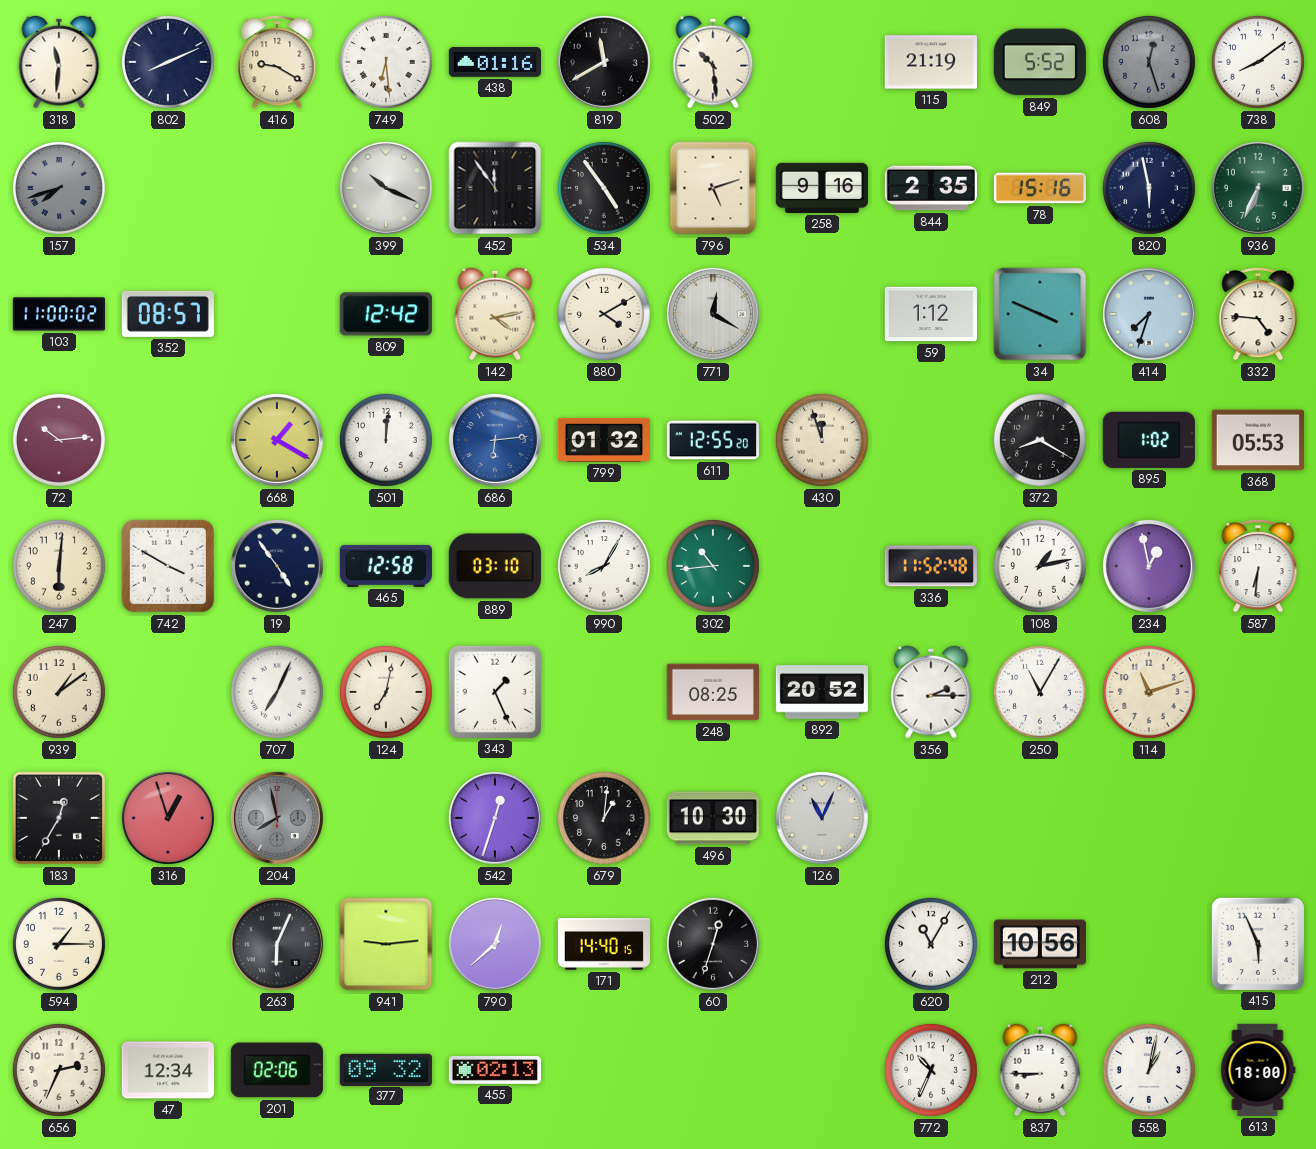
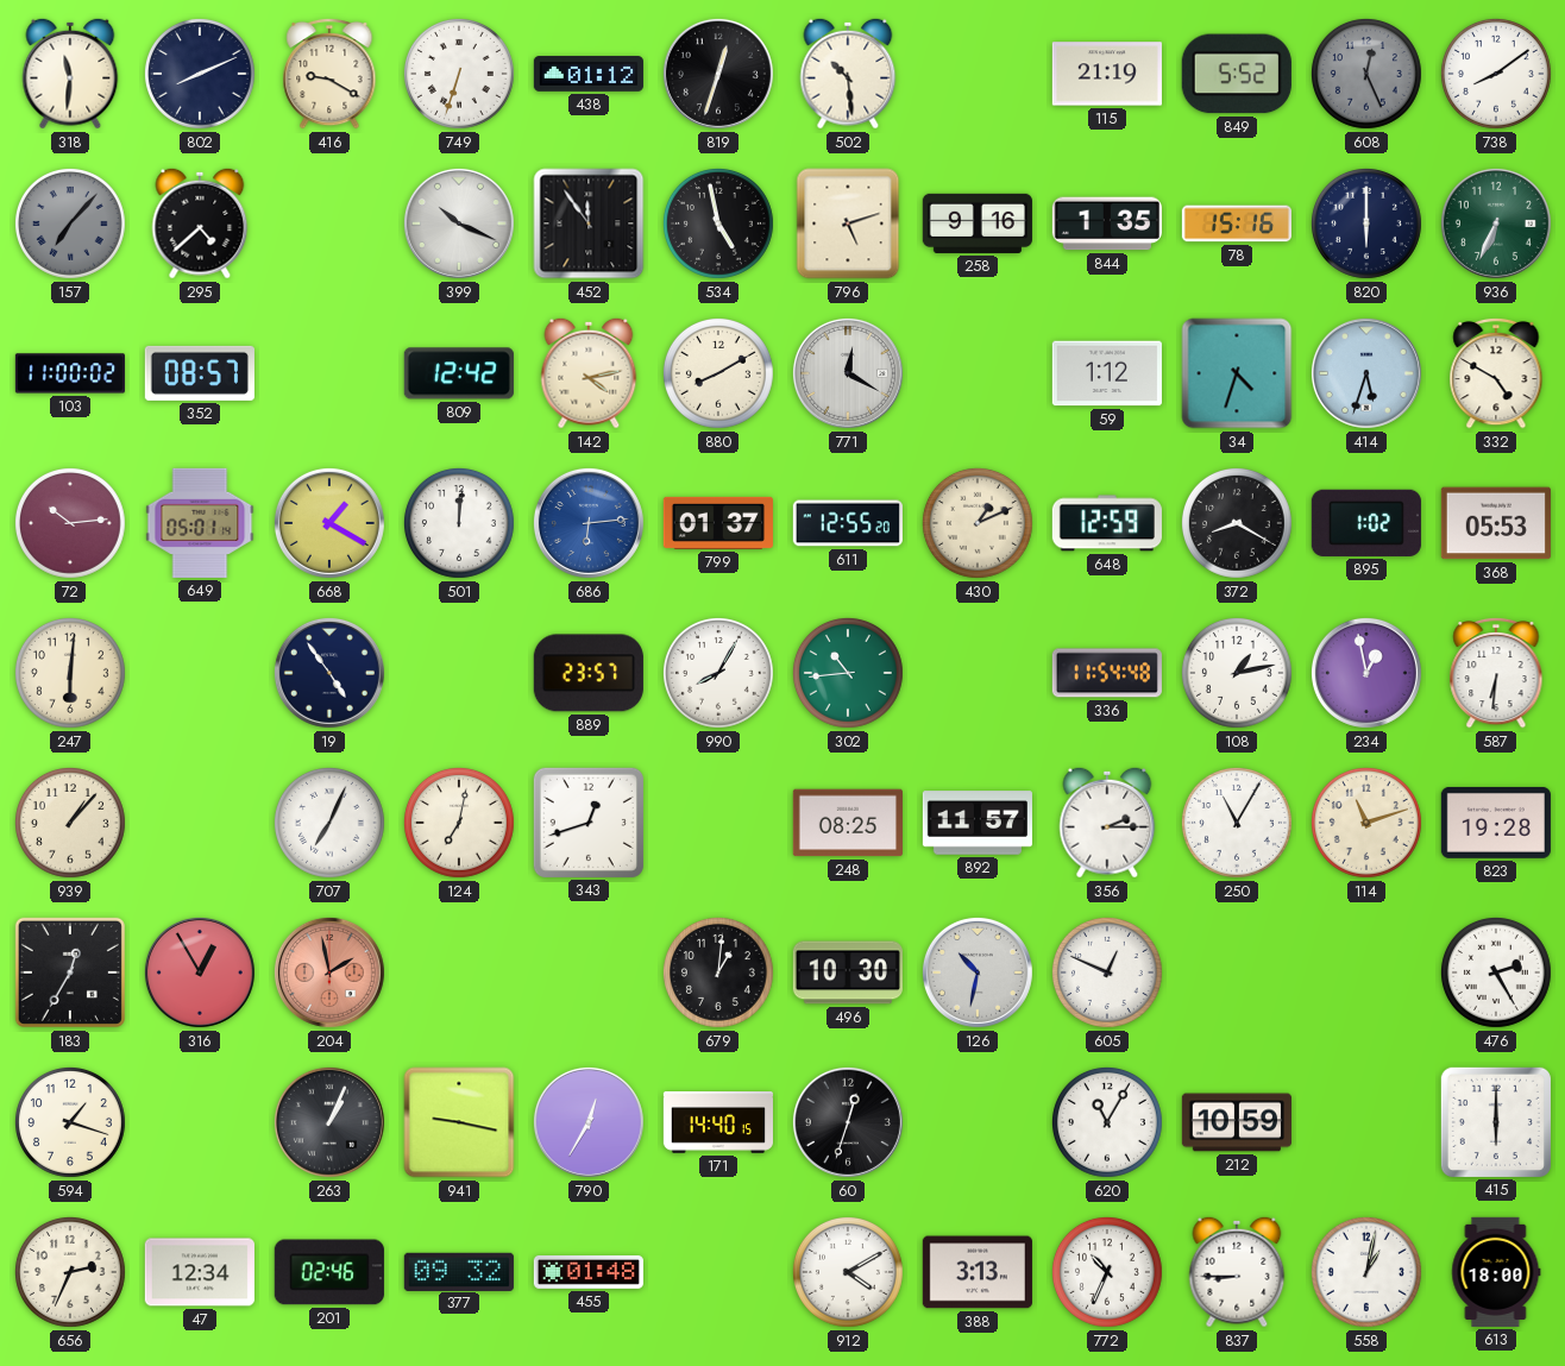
749: 6:29 -> 6:33
438: 01:16 -> 01:12
819: 11:40 -> 12:33
608: 12:27 -> 12:26
157: 7:42 -> 7:07
295: none -> 4:38
534: 4:54 -> 4:58
844: 2:35 -> 1:35
820: 5:58 -> 6:00
880: 4:10 -> 8:10
34: 3:49 -> 4:33
414: 7:33 -> 5:33
332: 4:46 -> 4:50
649: none -> 05:01
799: 01:32 -> 01:37
430: 11:57 -> 1:11
648: none -> 12:59
742: 3:50 -> none
465: 12:58 -> none
889: 03:10 -> 23:57
336: 11:52 -> 11:54
939: 1:09 -> 1:07
343: 1:26 -> 12:42
892: 20:52 -> 11:57
823: none -> 19:28
316: 12:57 -> 12:55
204: 7:58 -> 1:58
204 dial: grey -> salmon
542: 12:33 -> none
126: 11:04 -> 10:32
605: none -> 12:49
476: none -> 2:25
594: 1:15 -> 1:18
263: 6:04 -> 1:04
941: 9:14 -> 9:17
790: 12:38 -> 12:35
212: 10:56 -> 10:59
415: 5:56 -> 6:00
201: 02:06 -> 02:46
455: 02:13 -> 01:48
912: none -> 4:10
388: none -> 3:13
